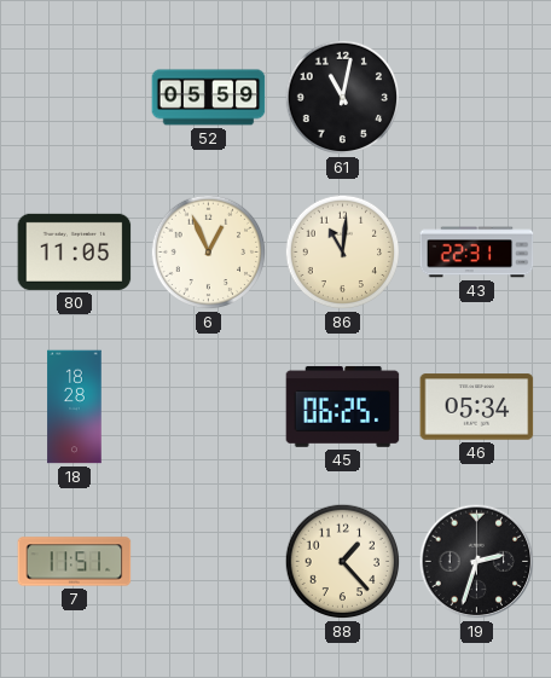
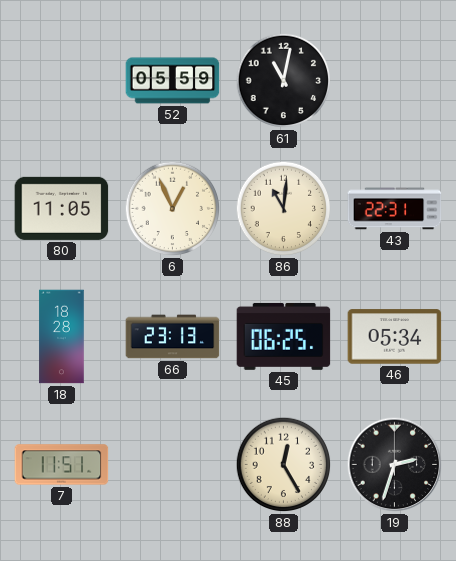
66: none -> 23:13
88: 1:23 -> 12:25
